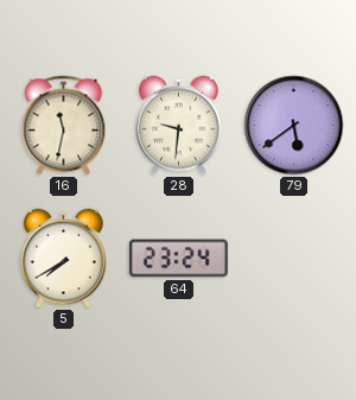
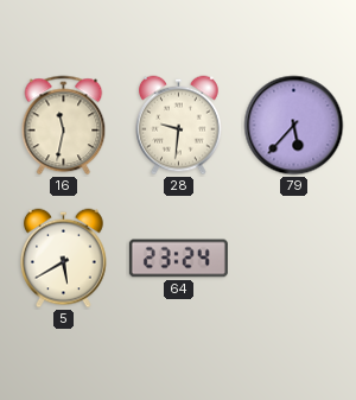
79: 5:39 -> 5:37
5: 7:40 -> 5:40
